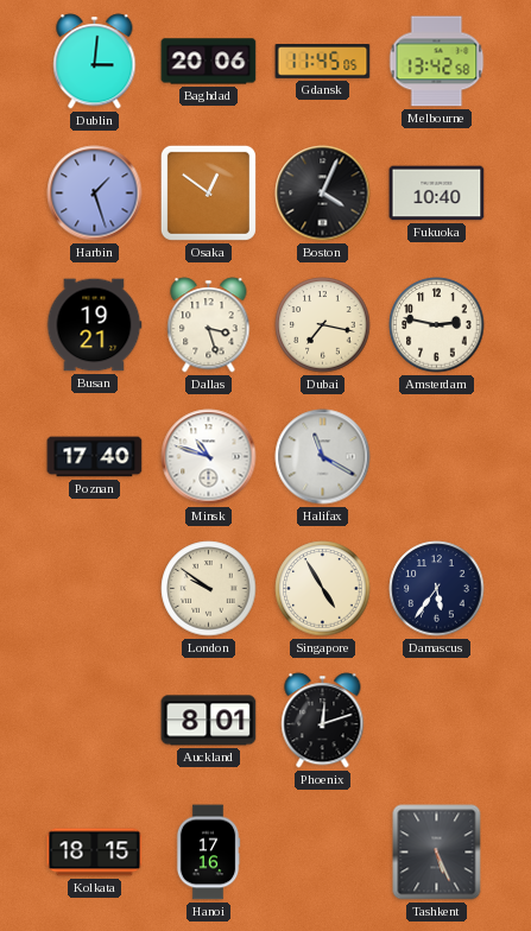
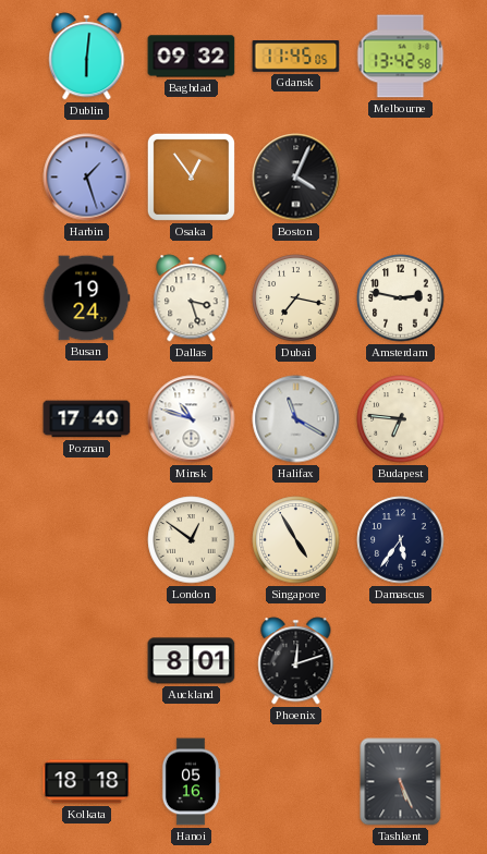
Dublin: 3:01 -> 6:01
Baghdad: 20:06 -> 09:32
Osaka: 12:51 -> 12:54
Fukuoka: 10:40 -> none
Busan: 19:21 -> 19:24
Budapest: none -> 6:46
London: 9:51 -> 12:51
Kolkata: 18:15 -> 18:18
Hanoi: 17:16 -> 05:16
